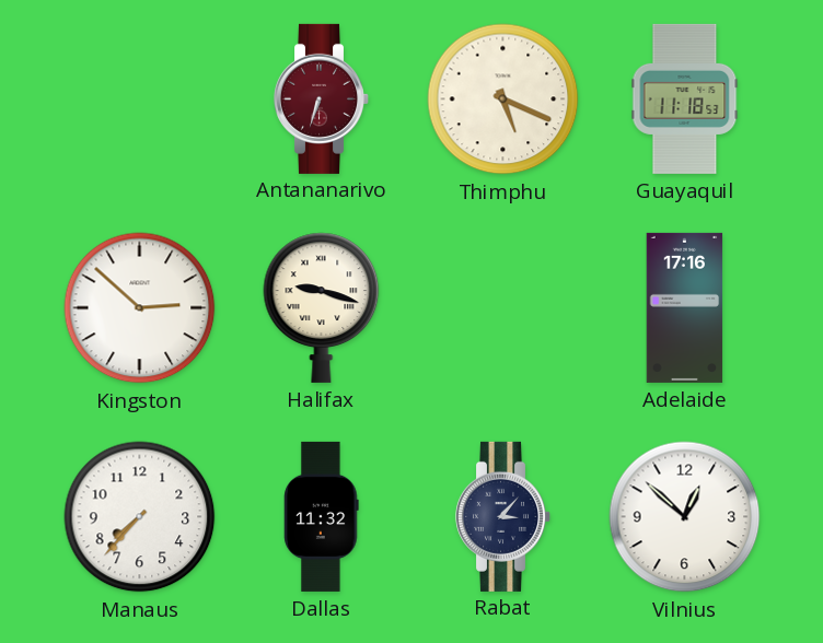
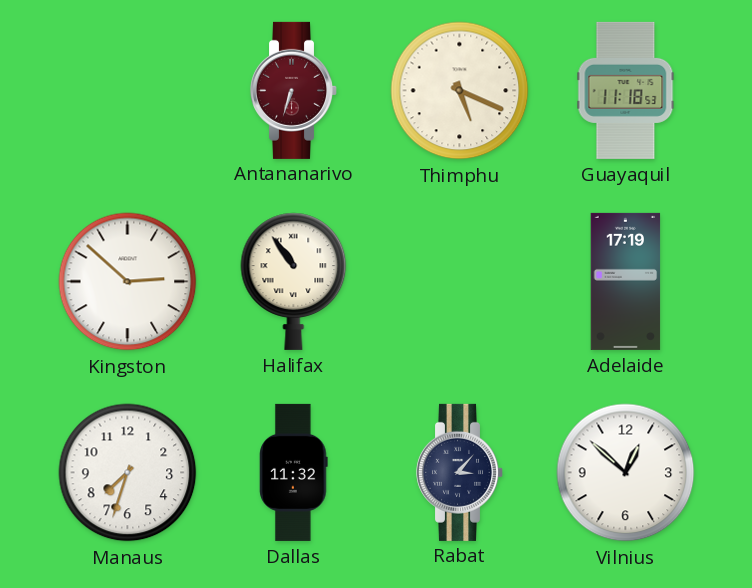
Halifax: 9:18 -> 10:54
Adelaide: 17:16 -> 17:19
Manaus: 7:37 -> 7:33
